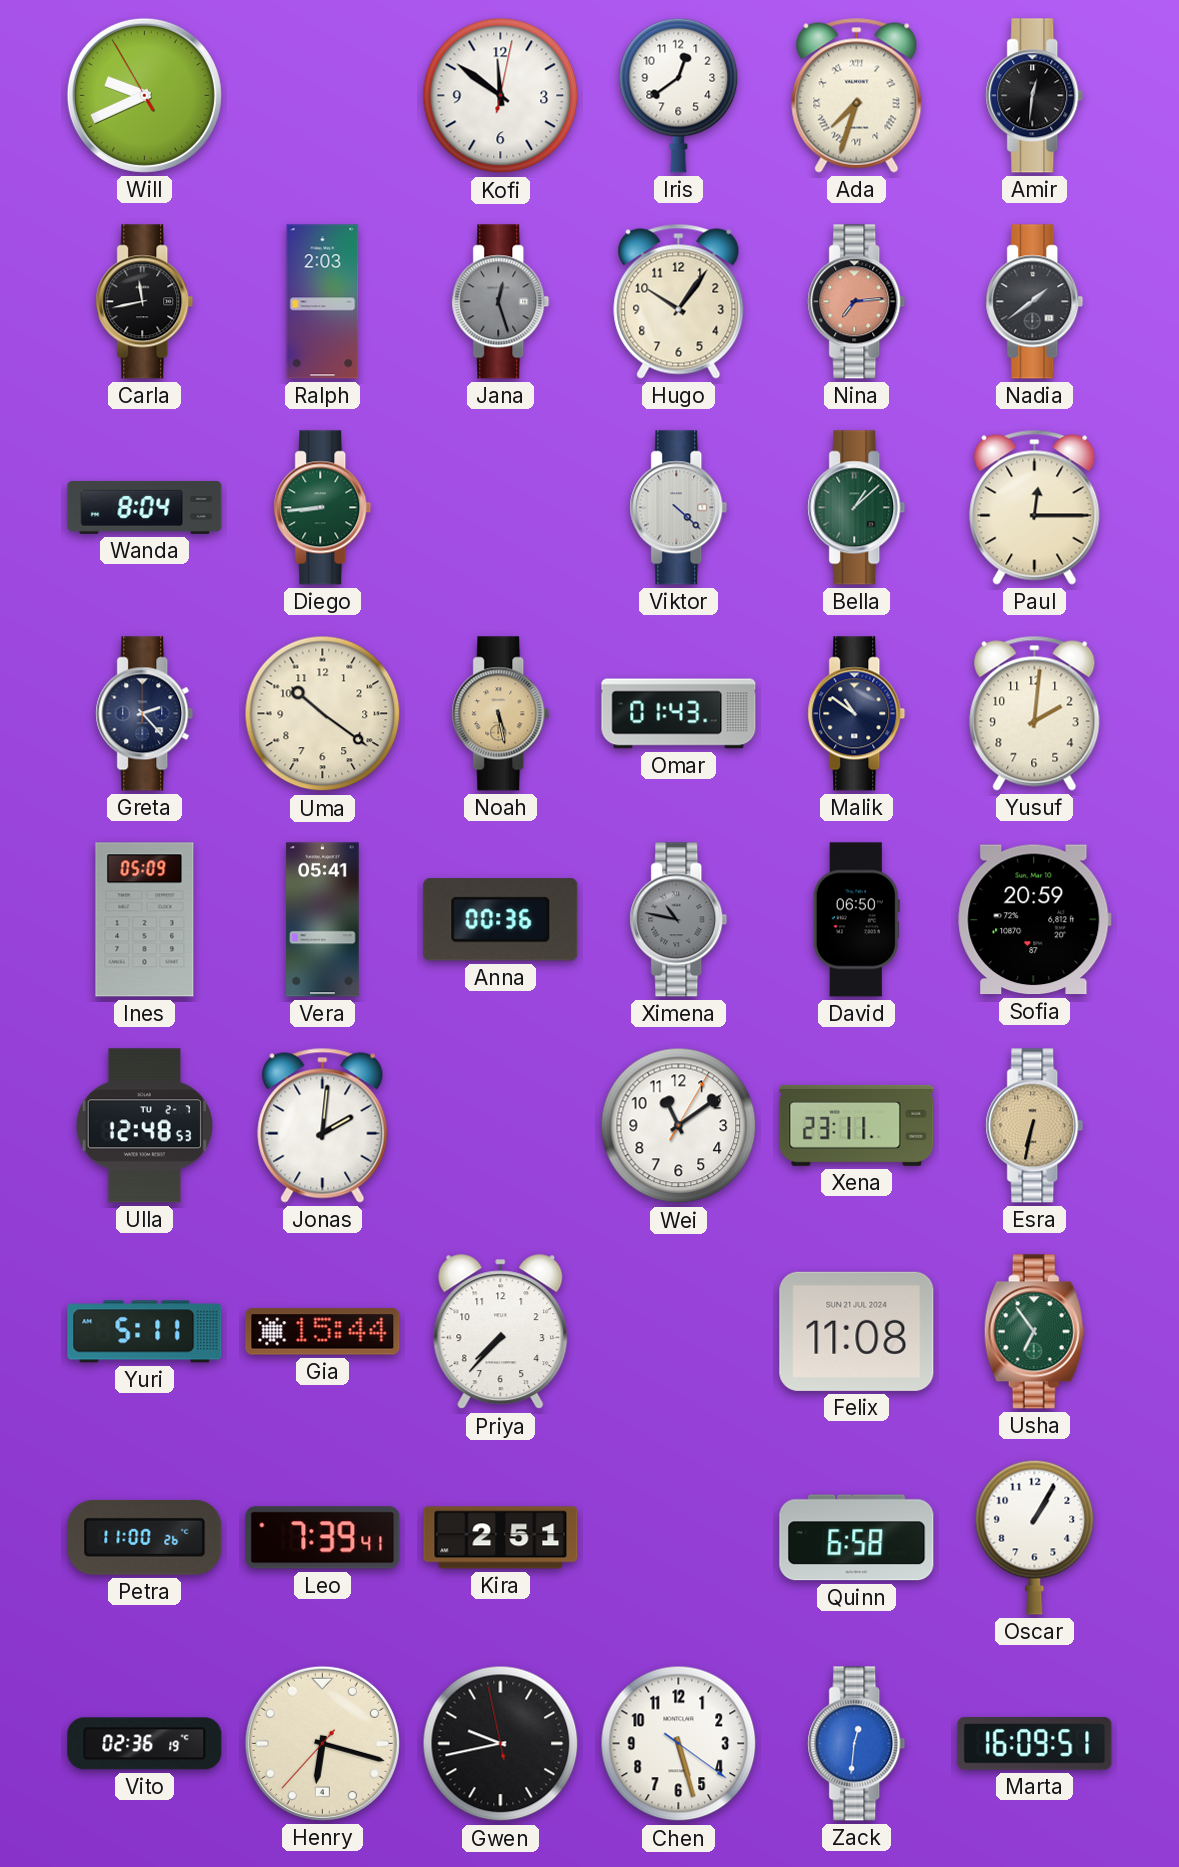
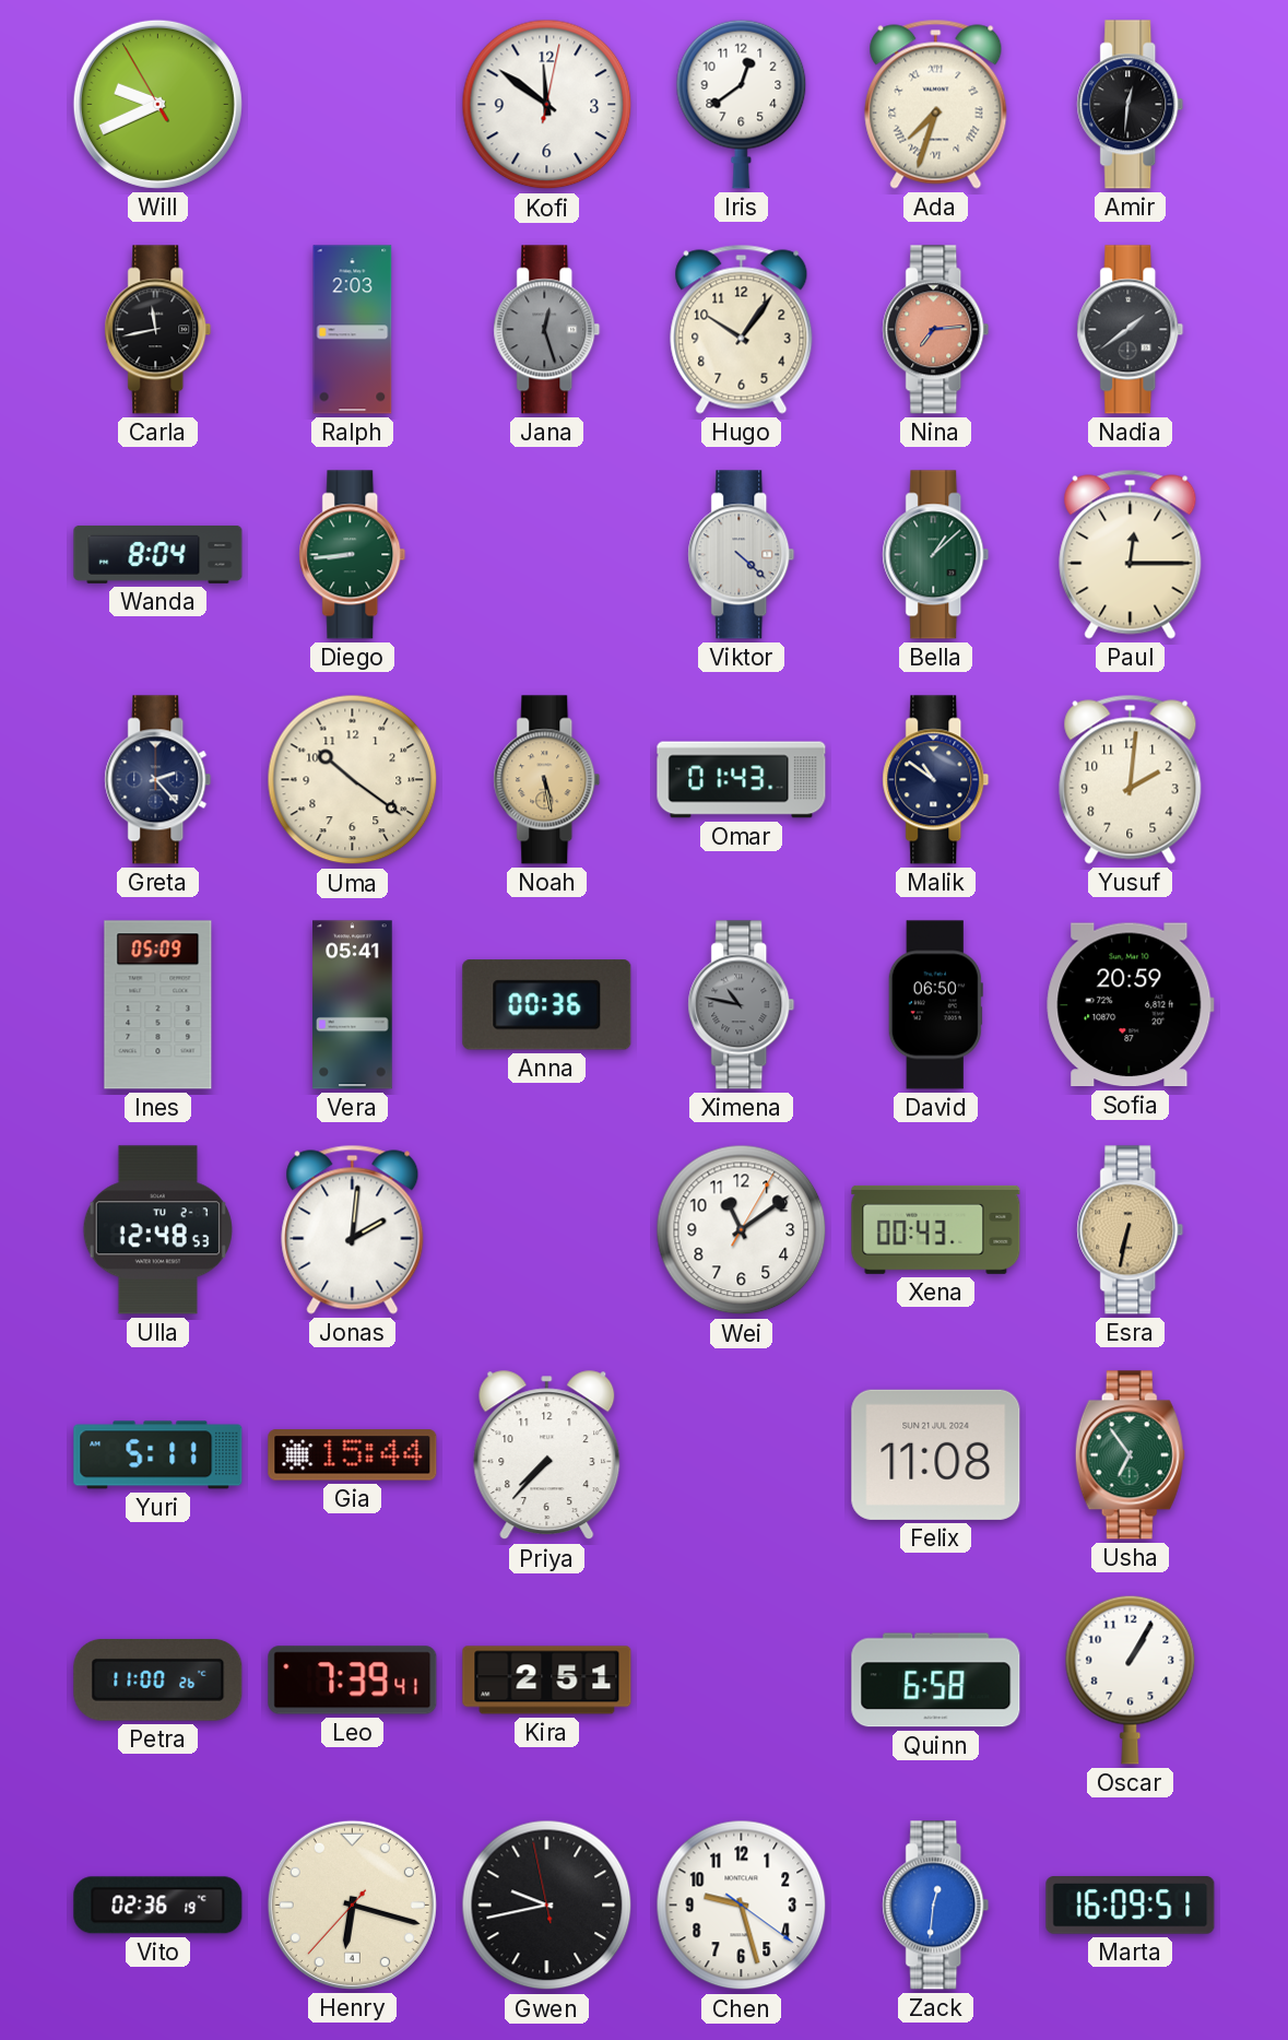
Xena: 23:11 -> 00:43
Chen: 5:27 -> 9:27
